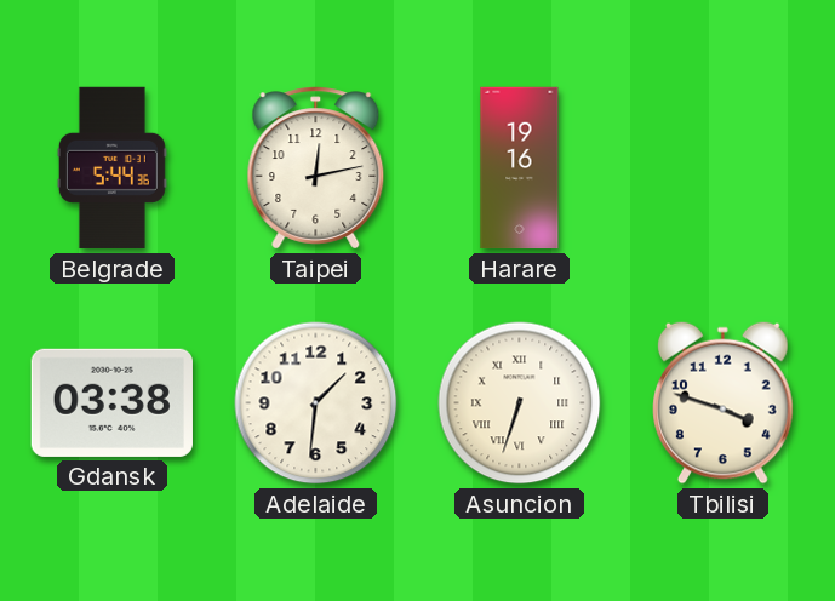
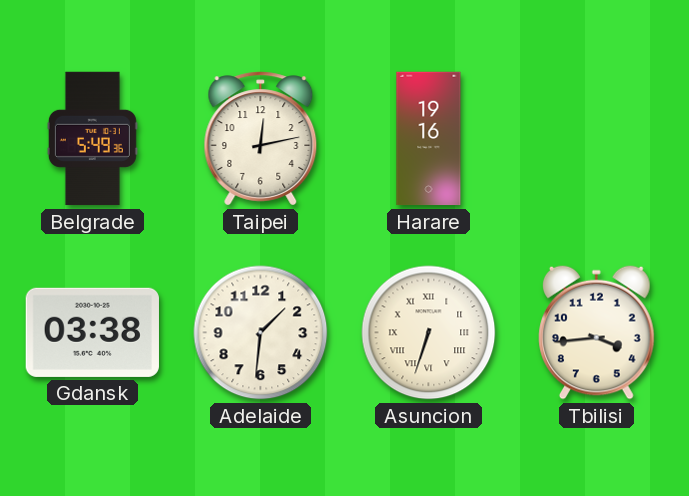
Belgrade: 5:44 -> 5:49
Tbilisi: 3:48 -> 3:44
